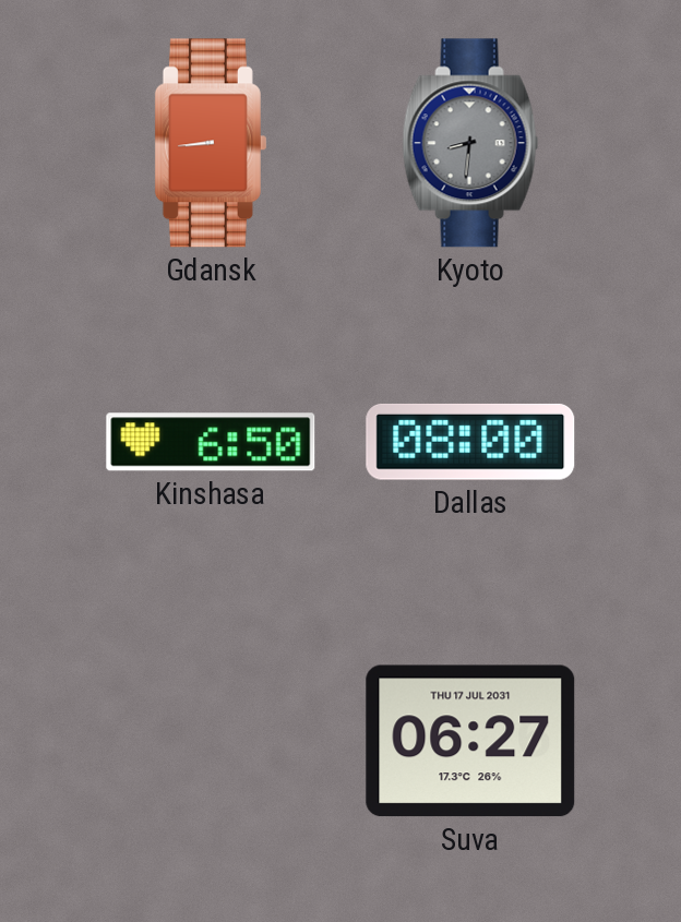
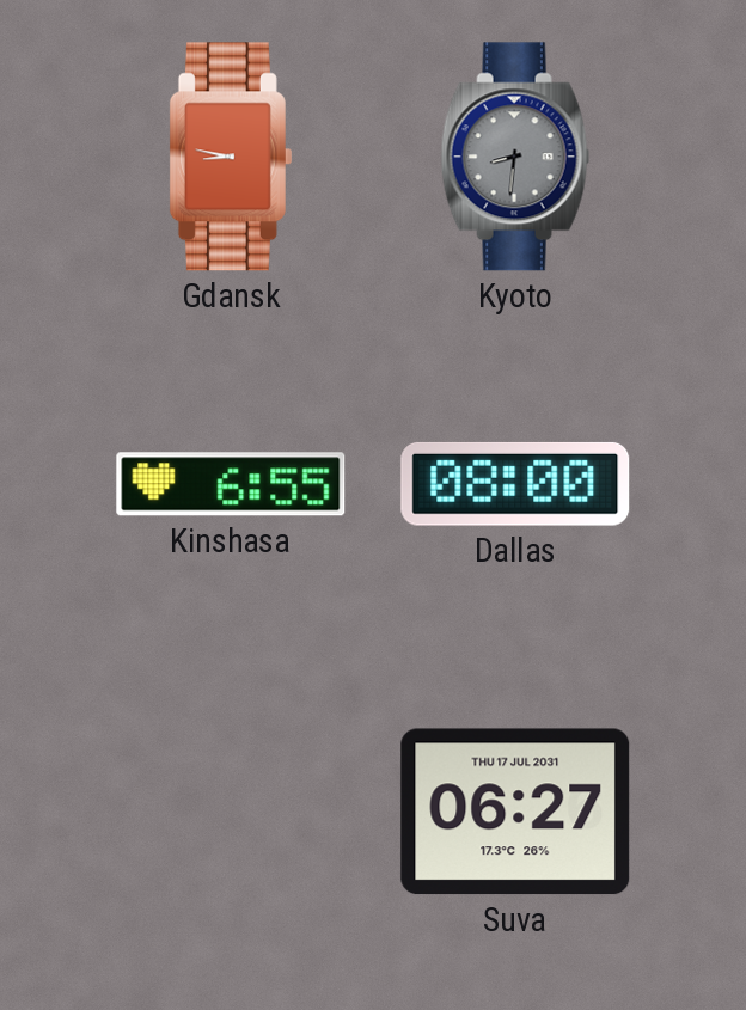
Gdansk: 8:44 -> 8:47
Kinshasa: 6:50 -> 6:55
